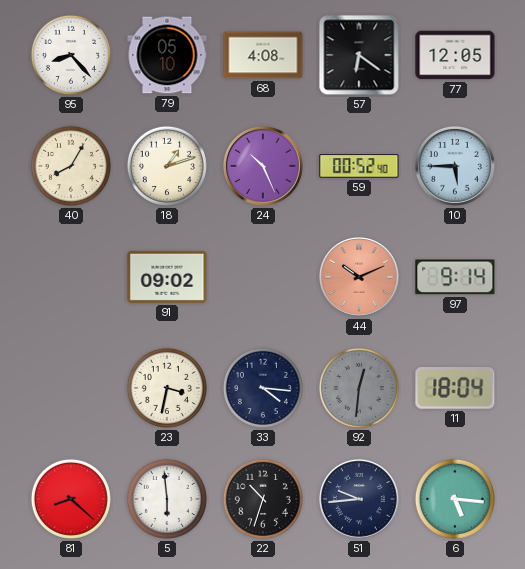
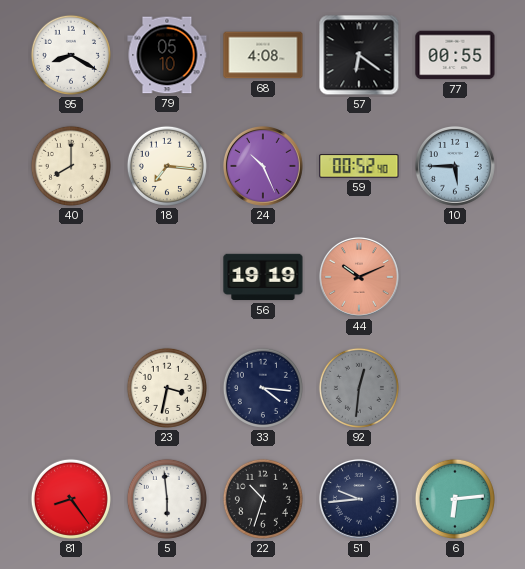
95: 8:23 -> 8:20
77: 12:05 -> 00:55
40: 8:05 -> 8:00
18: 1:12 -> 7:16
91: 09:02 -> none
56: none -> 19:19
97: 9:14 -> none
11: 18:04 -> none
81: 8:22 -> 8:24
6: 5:16 -> 6:14
